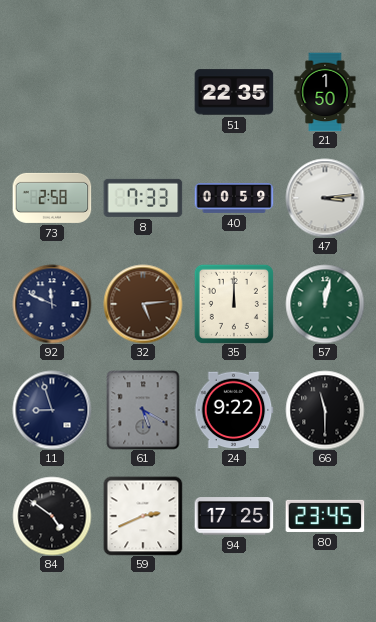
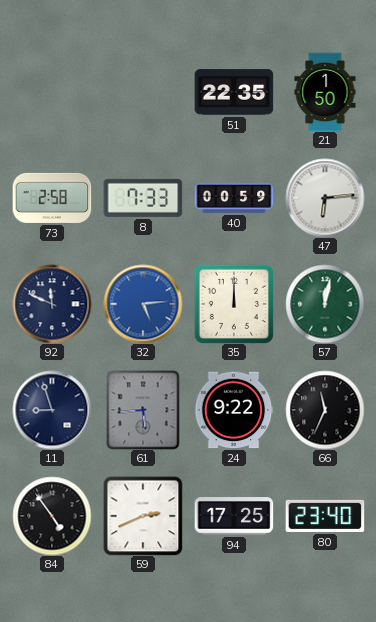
47: 3:14 -> 6:14
32 dial: brown -> blue
61: 5:20 -> 5:44
66: 11:30 -> 11:34
84: 4:51 -> 4:54
80: 23:45 -> 23:40
